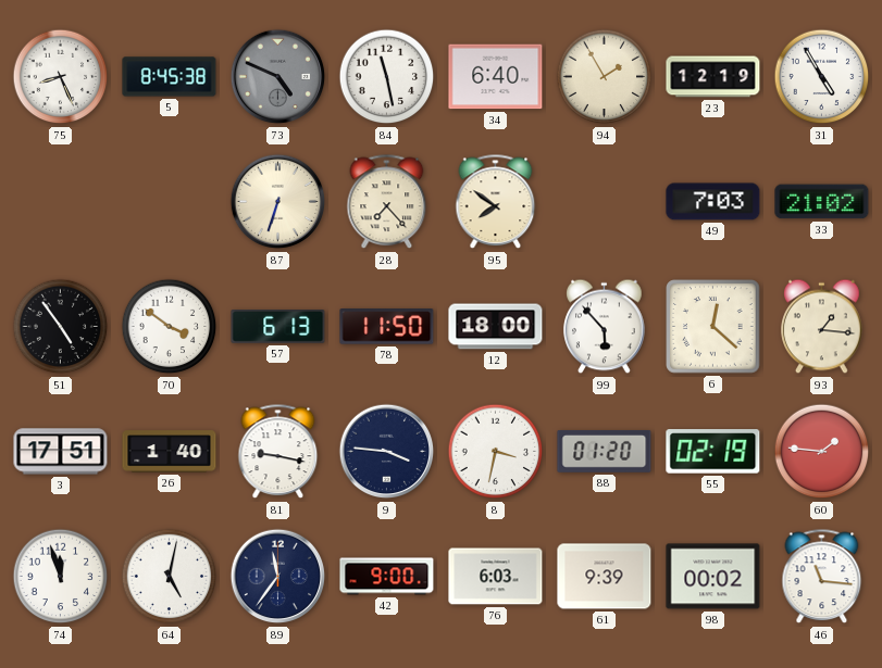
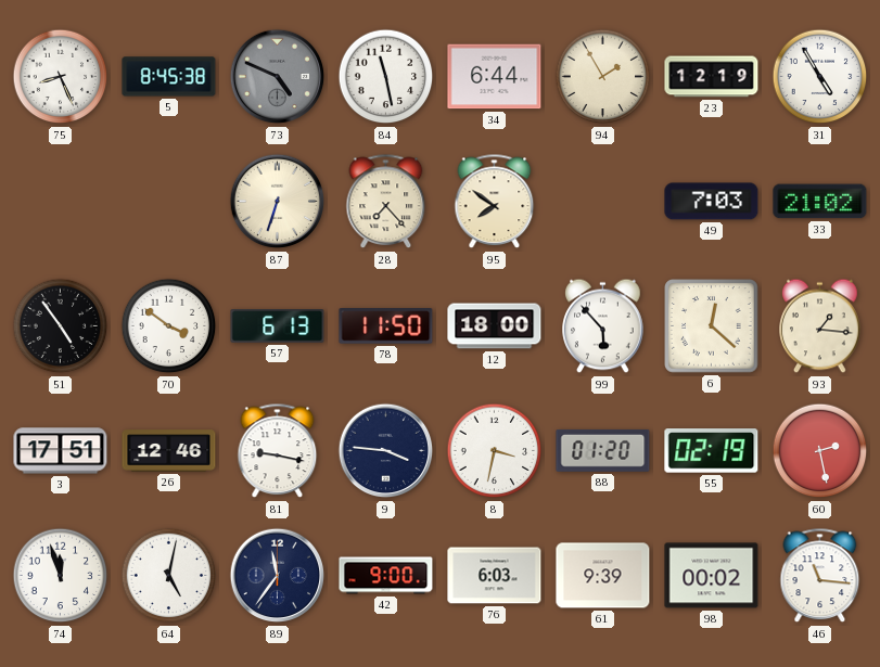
34: 6:40 -> 6:44
26: 1:40 -> 12:46
60: 1:46 -> 2:28
